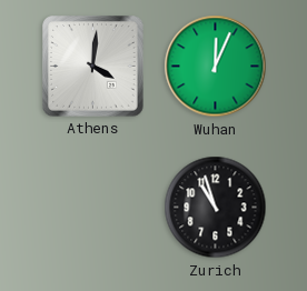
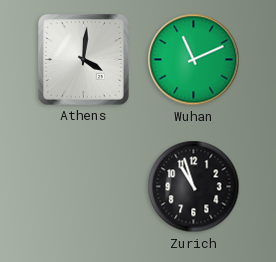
Wuhan: 12:04 -> 11:11
